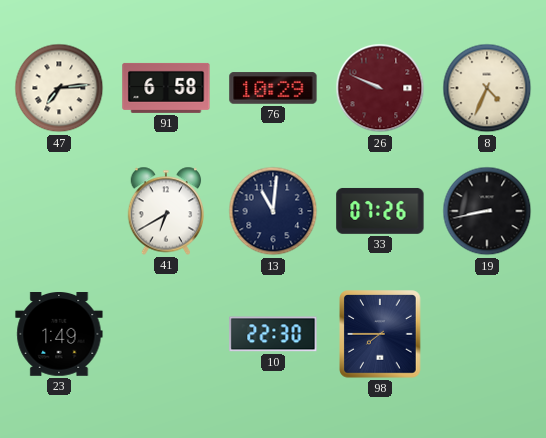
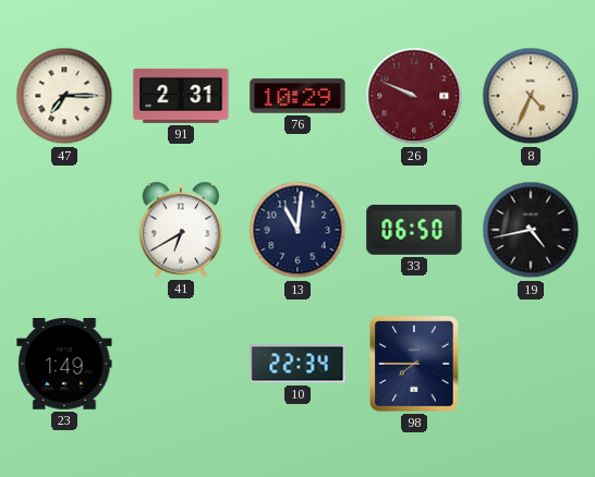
47: 7:14 -> 7:15
91: 6:58 -> 2:31
33: 07:26 -> 06:50
19: 8:43 -> 4:43
10: 22:30 -> 22:34
